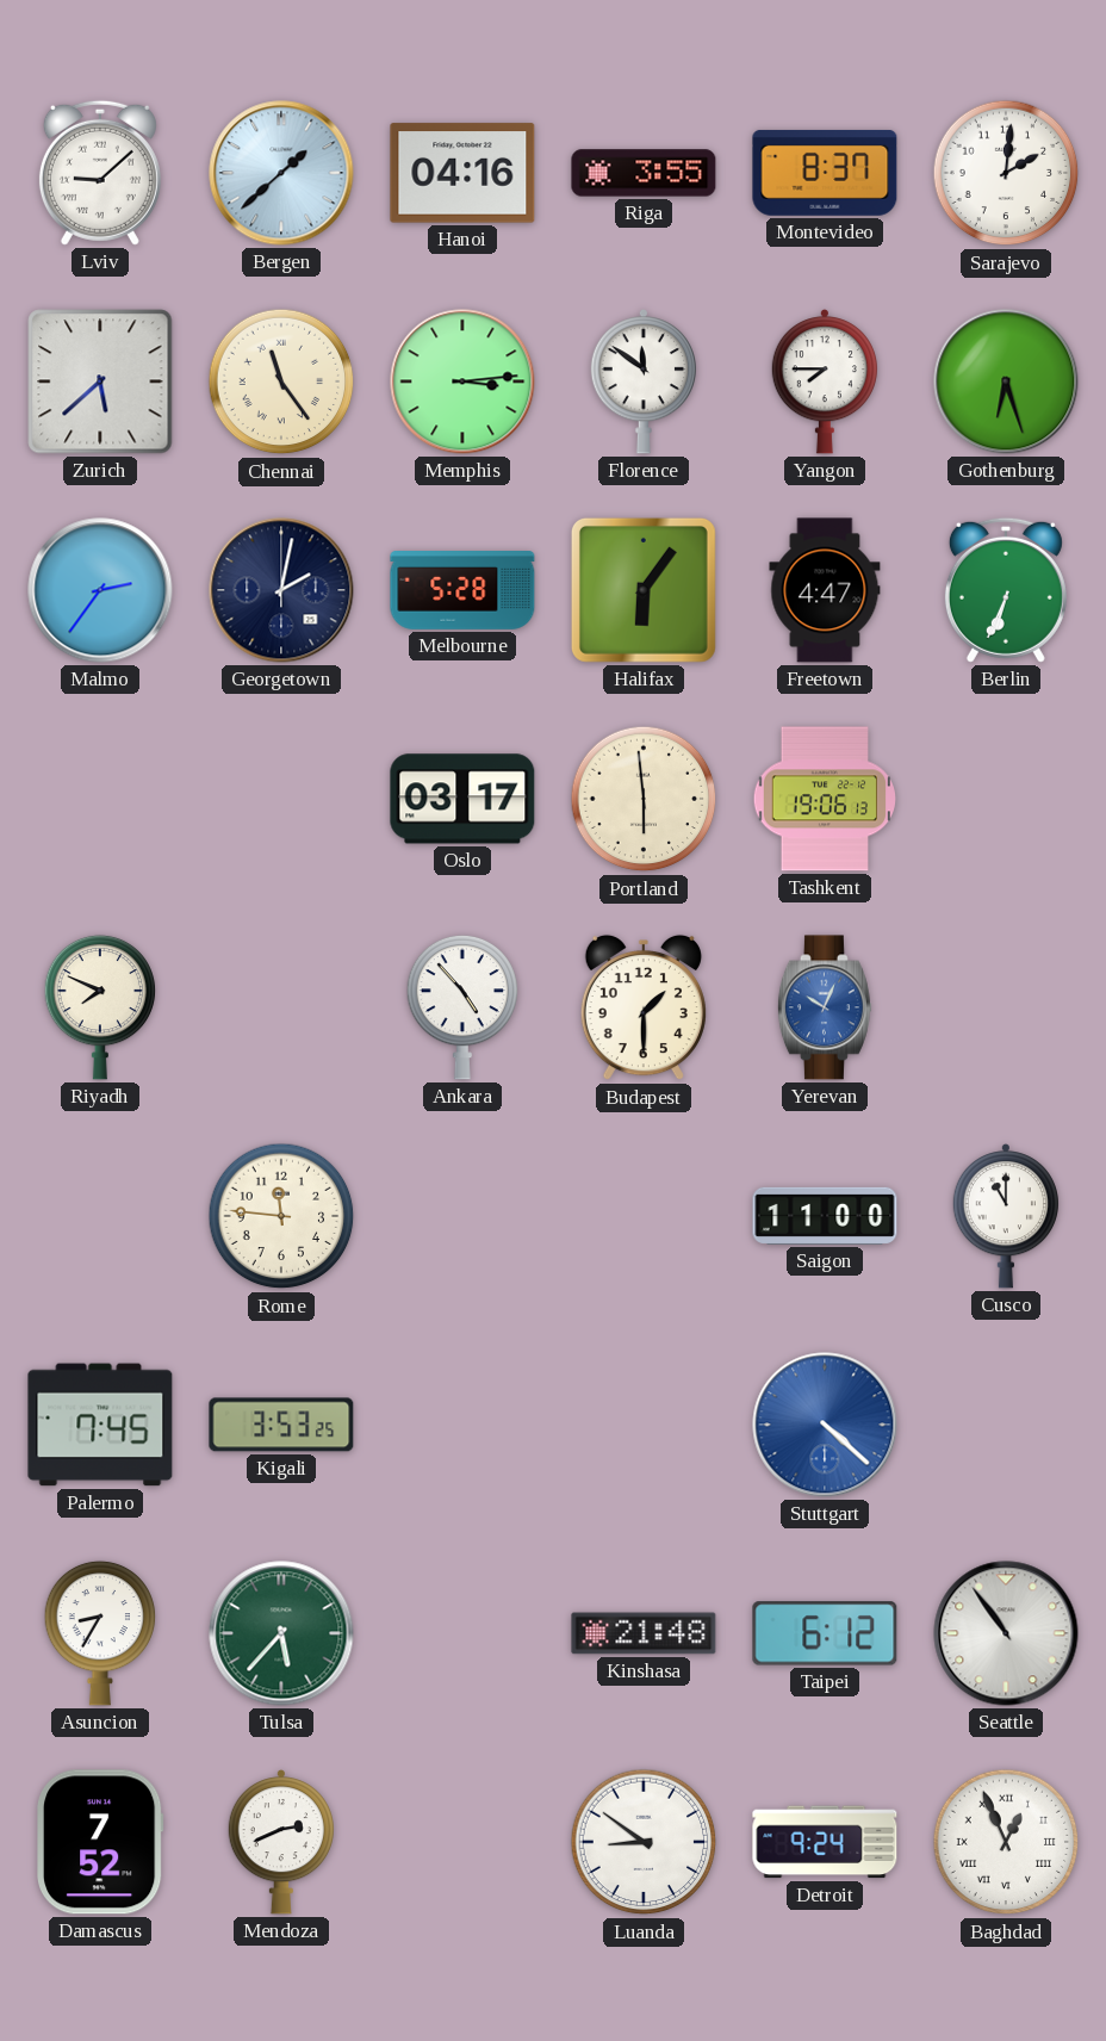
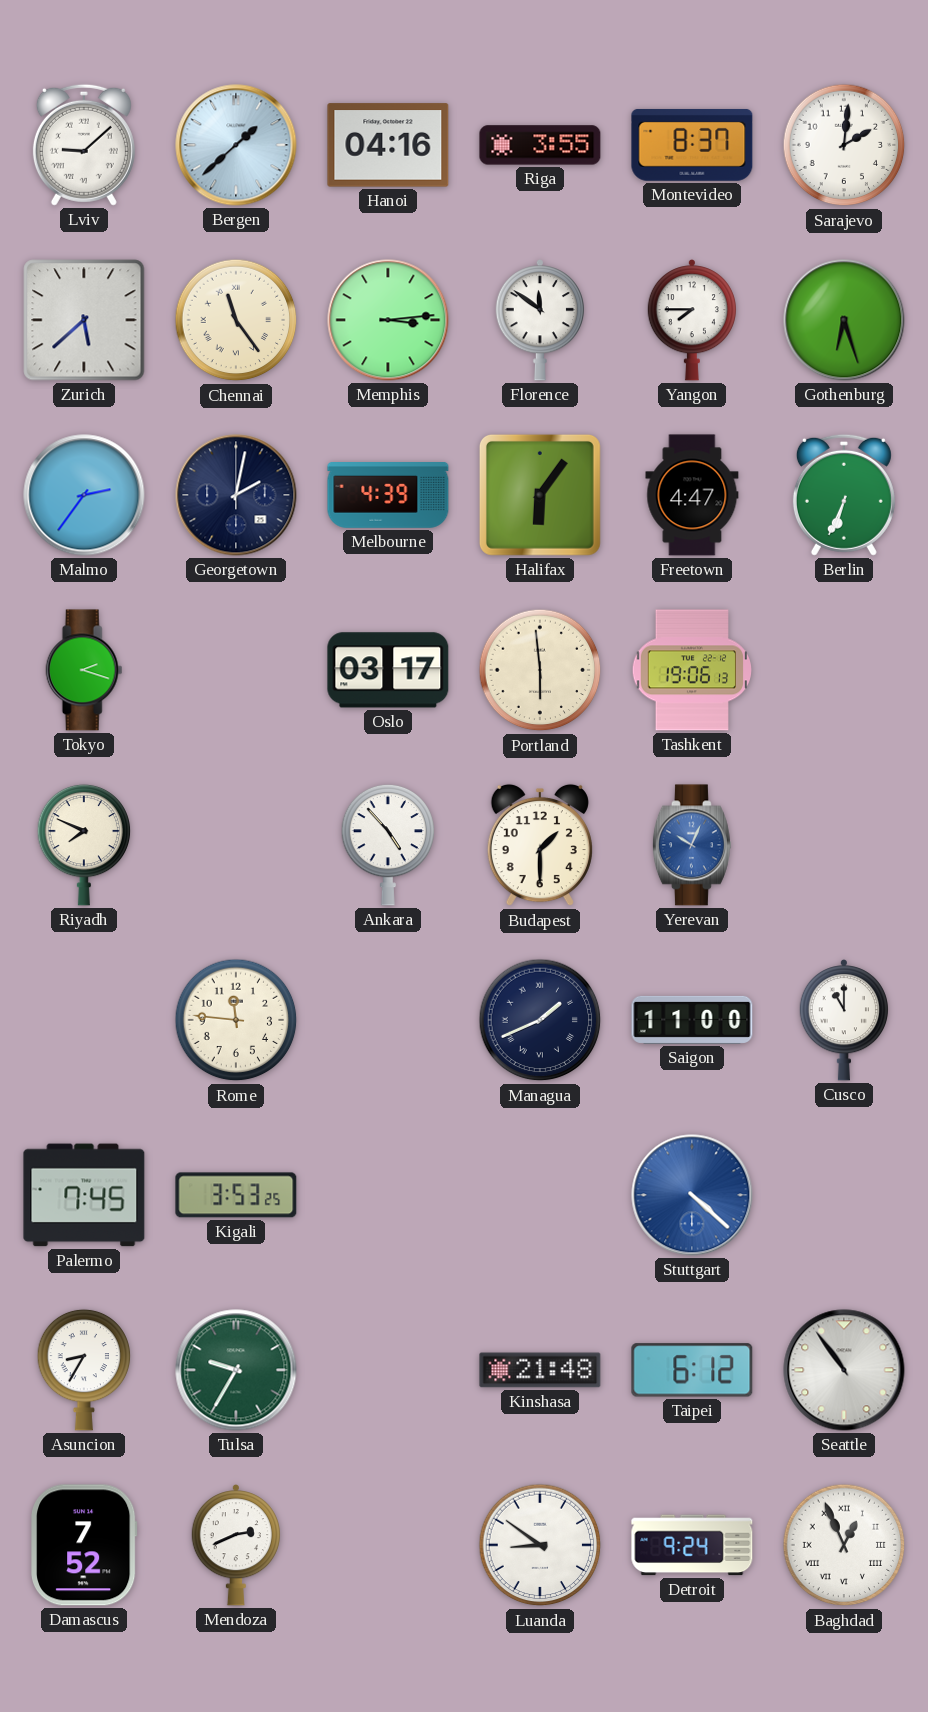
Melbourne: 5:28 -> 4:39
Tokyo: none -> 2:18
Managua: none -> 1:41
Tulsa: 5:37 -> 9:35
